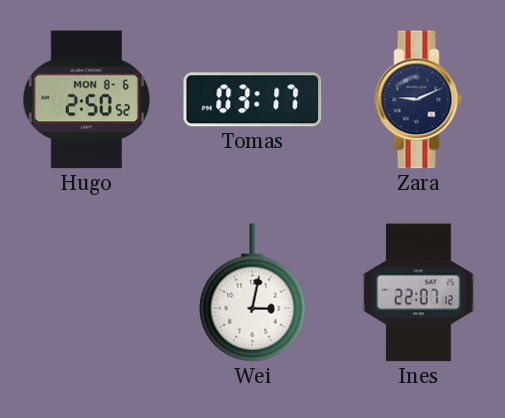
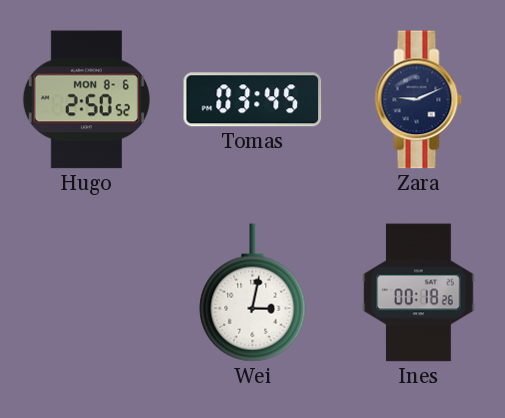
Tomas: 03:17 -> 03:45
Ines: 22:07 -> 00:18
